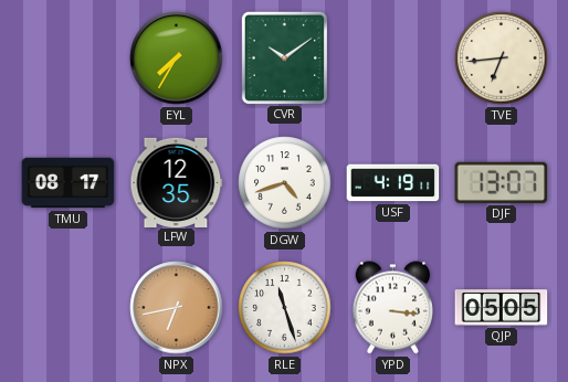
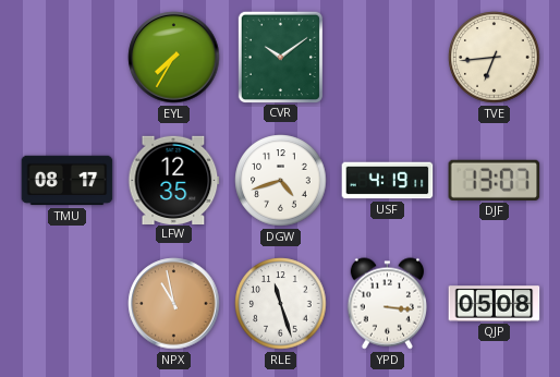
NPX: 6:43 -> 10:58
QJP: 05:05 -> 05:08
